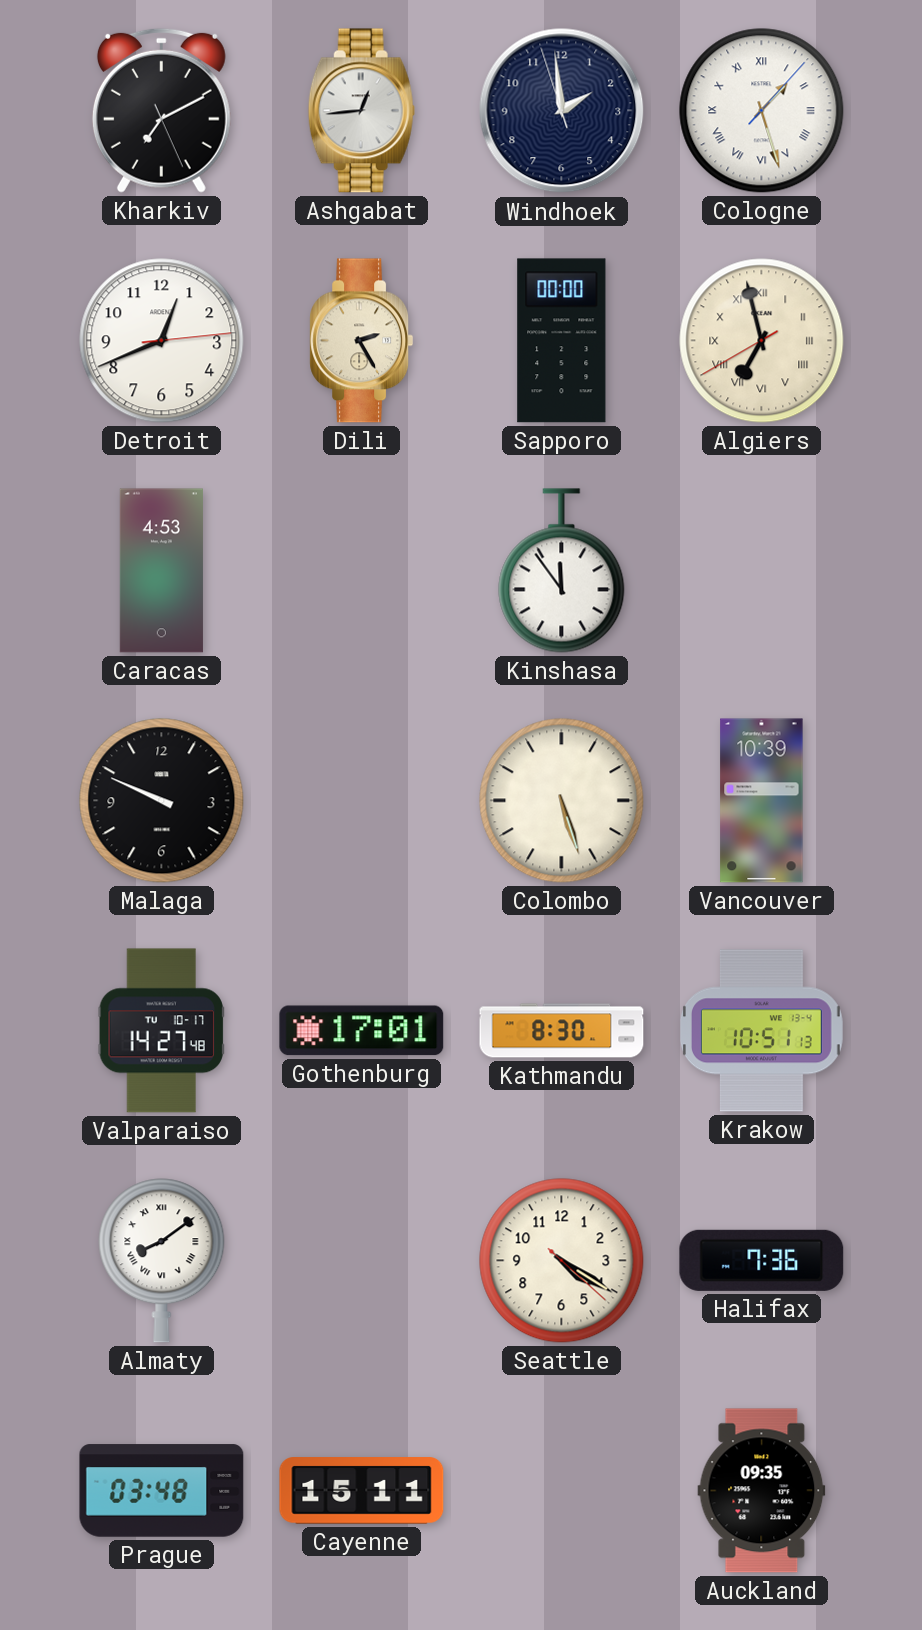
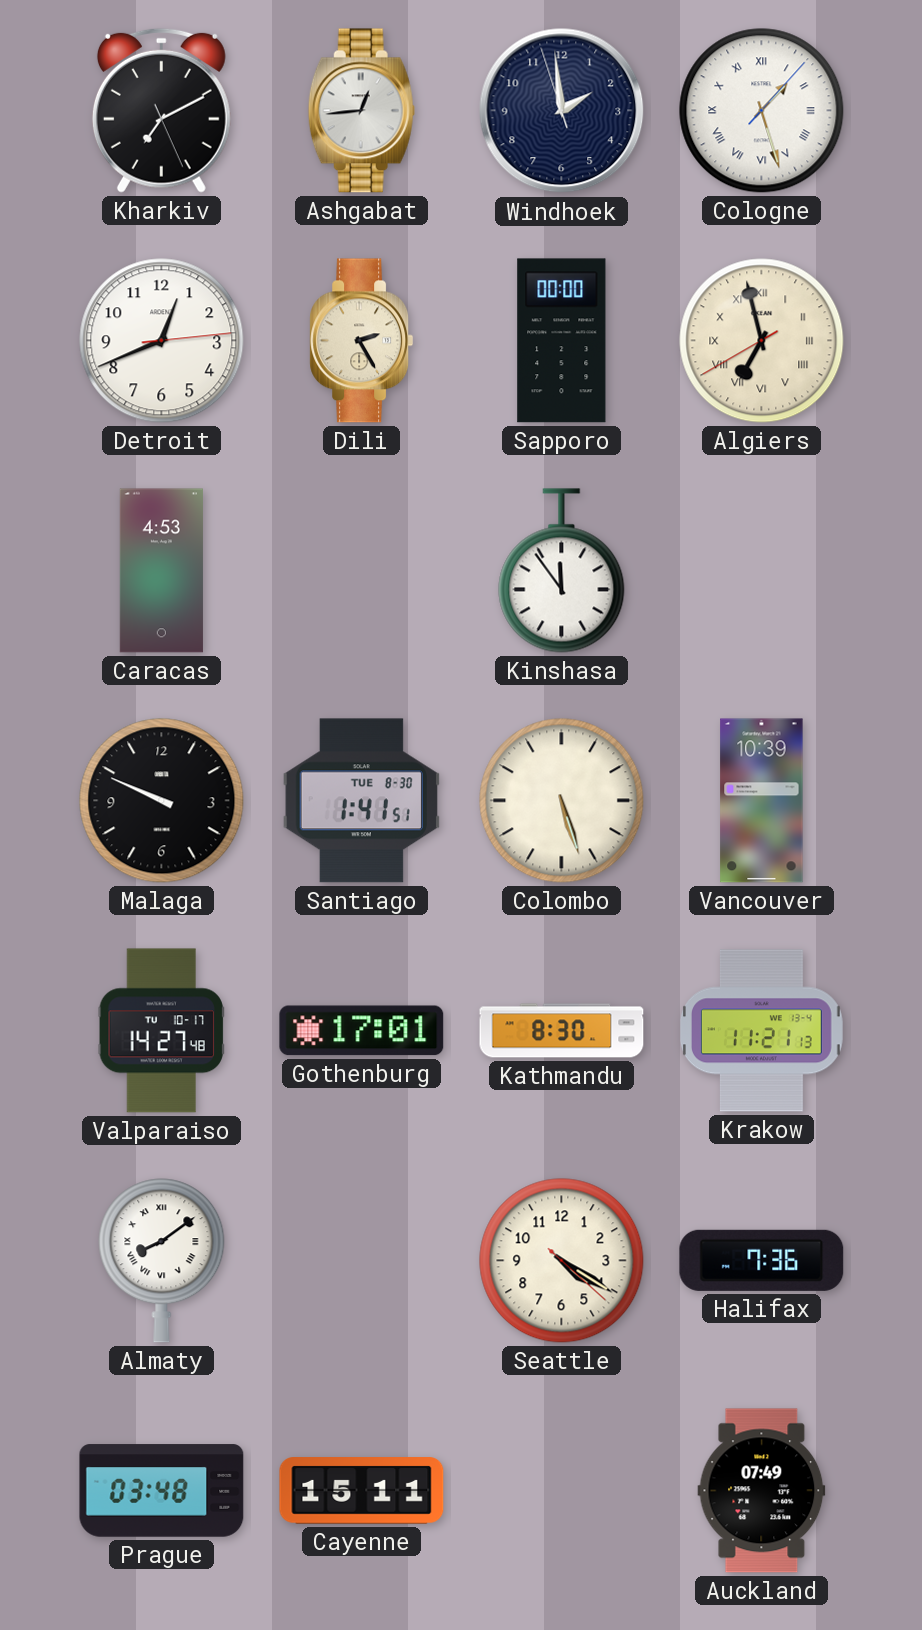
Santiago: none -> 1:41
Krakow: 10:51 -> 11:21
Auckland: 09:35 -> 07:49
